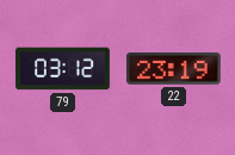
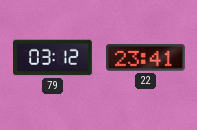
22: 23:19 -> 23:41
